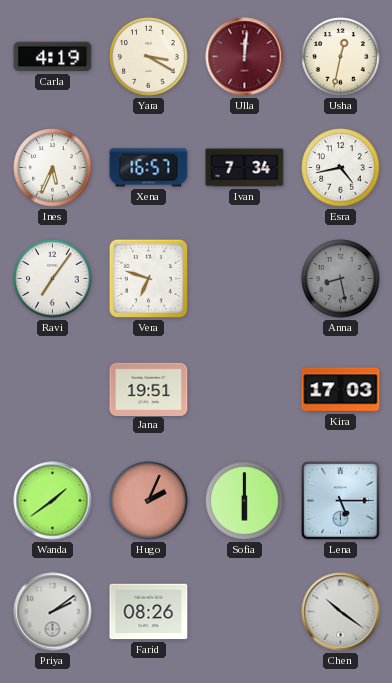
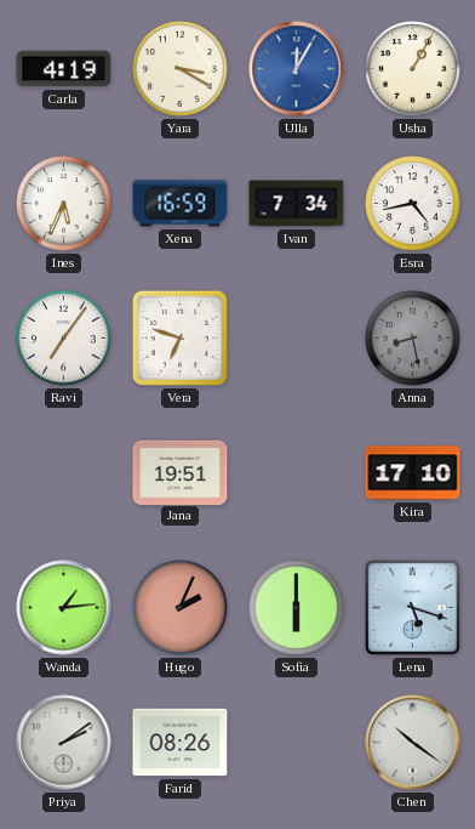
Ulla: 12:01 -> 12:05
Ulla dial: burgundy -> blue
Usha: 12:32 -> 1:05
Xena: 16:57 -> 16:59
Kira: 17:03 -> 17:10
Wanda: 1:39 -> 1:14
Lena: 5:15 -> 5:18
